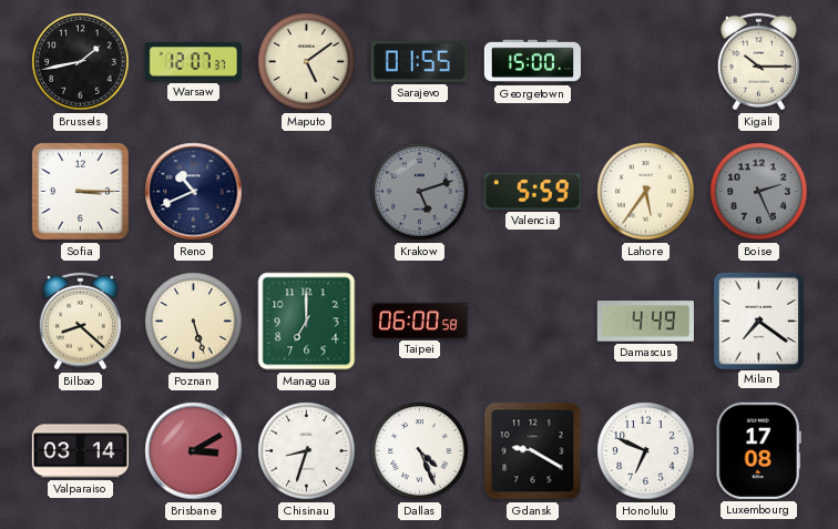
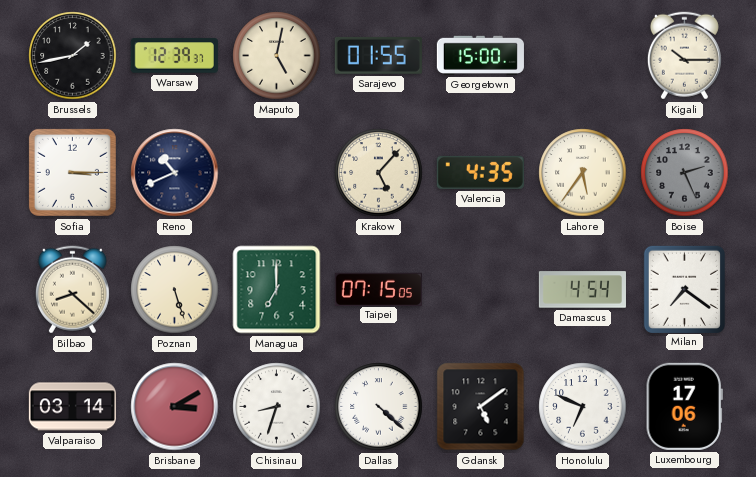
Warsaw: 12:07 -> 12:39
Maputo: 5:09 -> 5:02
Krakow: 5:12 -> 5:07
Krakow dial: grey -> cream
Valencia: 5:59 -> 4:35
Taipei: 06:00 -> 07:15
Damascus: 4:49 -> 4:54
Dallas: 4:26 -> 4:22
Gdansk: 9:20 -> 5:09
Luxembourg: 17:08 -> 17:06
